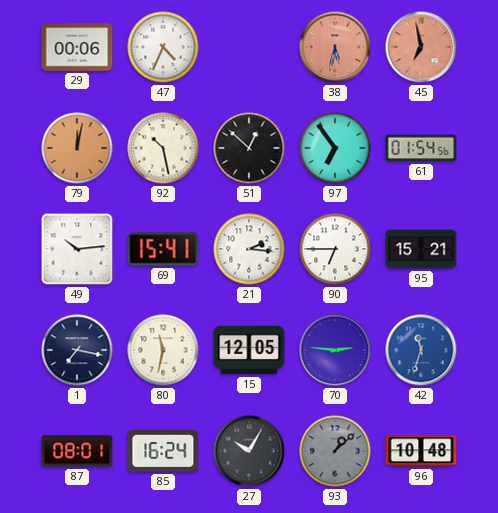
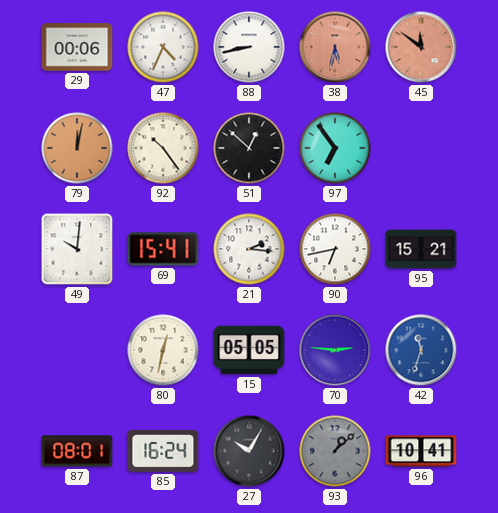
88: none -> 8:43
45: 6:58 -> 11:51
92: 10:28 -> 10:24
61: 01:54 -> none
49: 10:14 -> 10:01
90: 6:45 -> 6:43
1: 7:17 -> none
80: 11:32 -> 12:32
15: 12:05 -> 05:05
96: 10:48 -> 10:41
